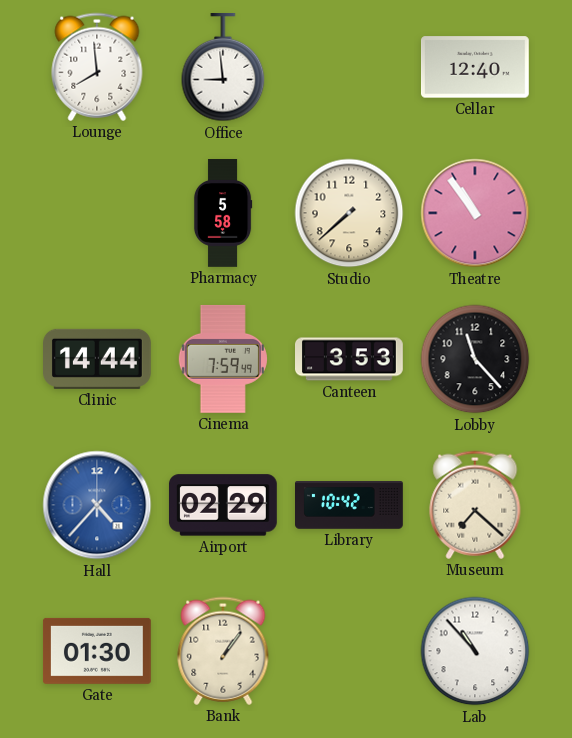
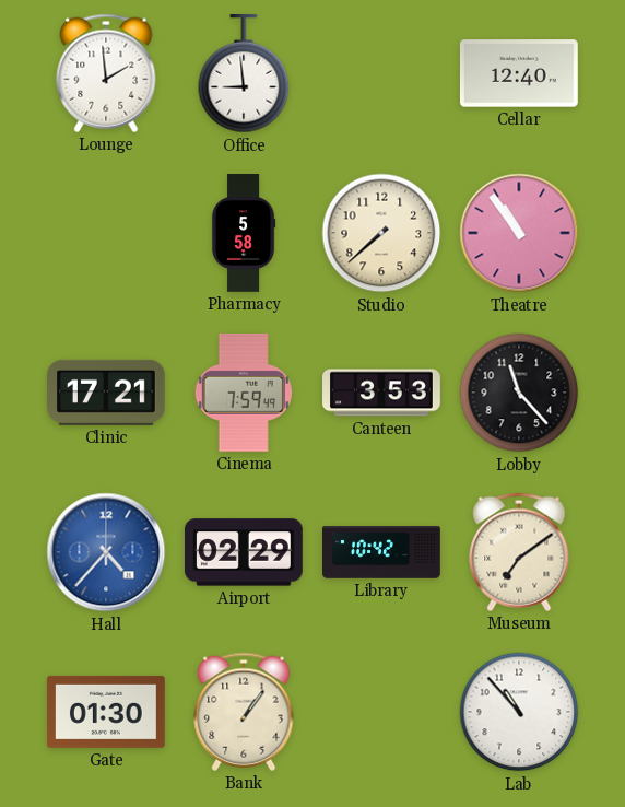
Lounge: 7:59 -> 1:59
Clinic: 14:44 -> 17:21
Museum: 7:22 -> 7:09
